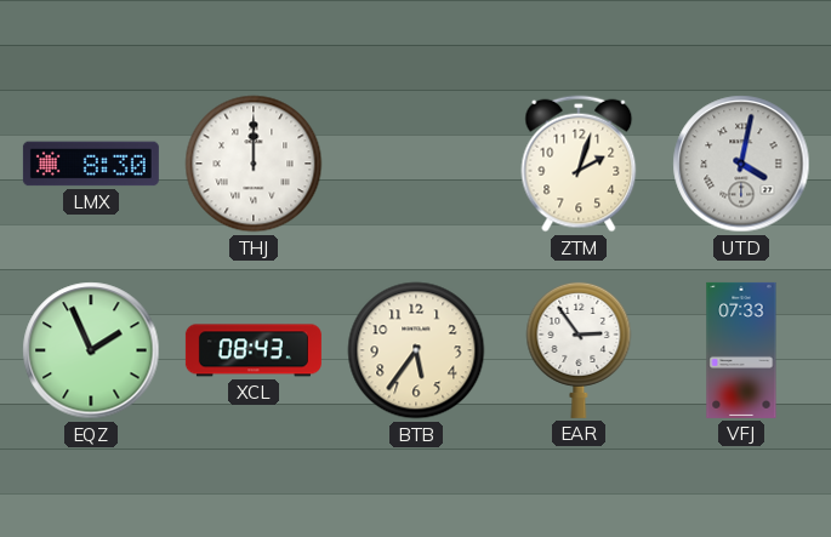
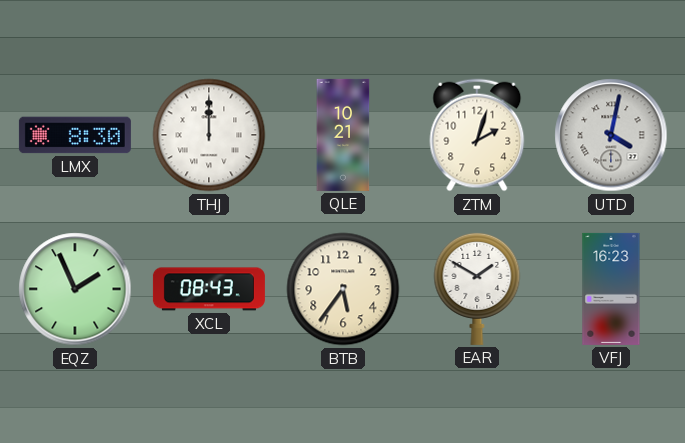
QLE: none -> 10:21
EAR: 2:54 -> 1:50
VFJ: 07:33 -> 16:23
